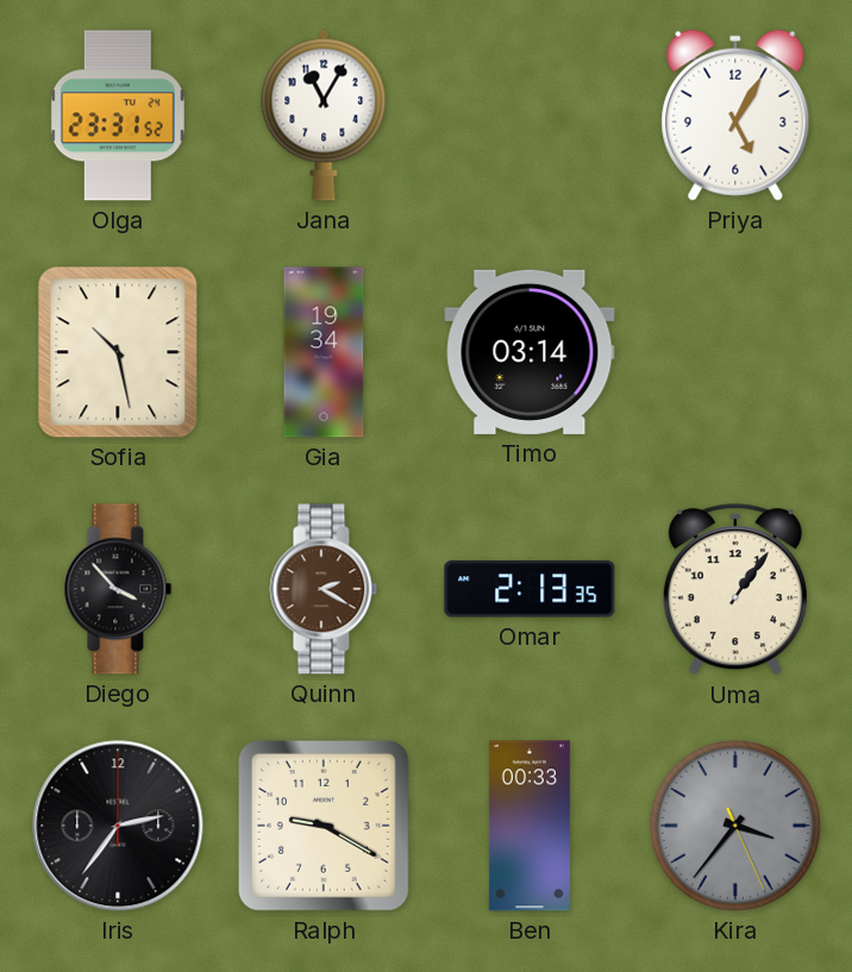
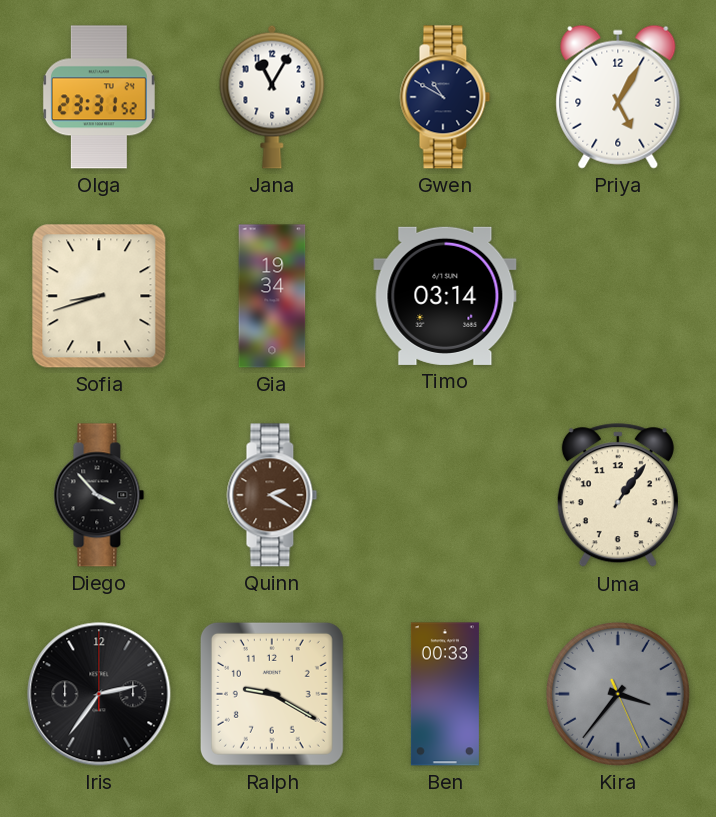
Gwen: none -> 10:50
Sofia: 10:28 -> 8:42
Omar: 2:13 -> none
